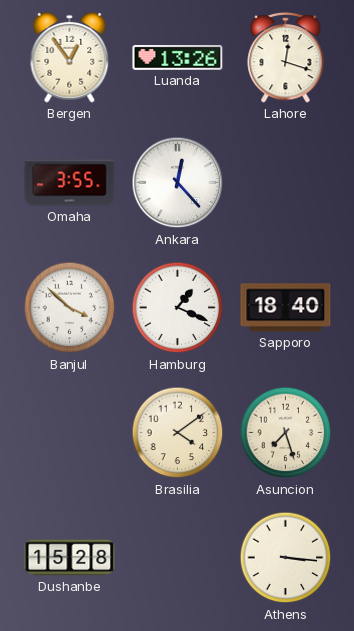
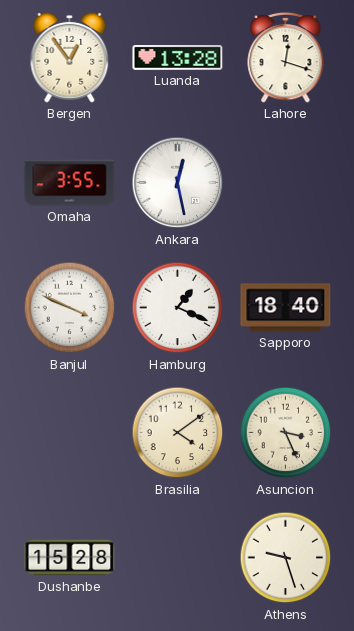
Luanda: 13:26 -> 13:28
Ankara: 12:23 -> 12:28
Banjul: 3:52 -> 3:49
Asuncion: 7:27 -> 3:26
Athens: 3:16 -> 9:27
